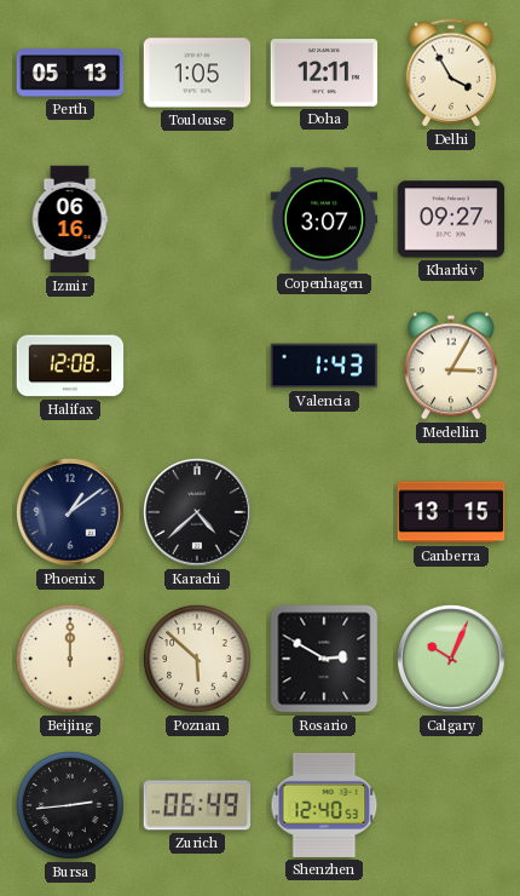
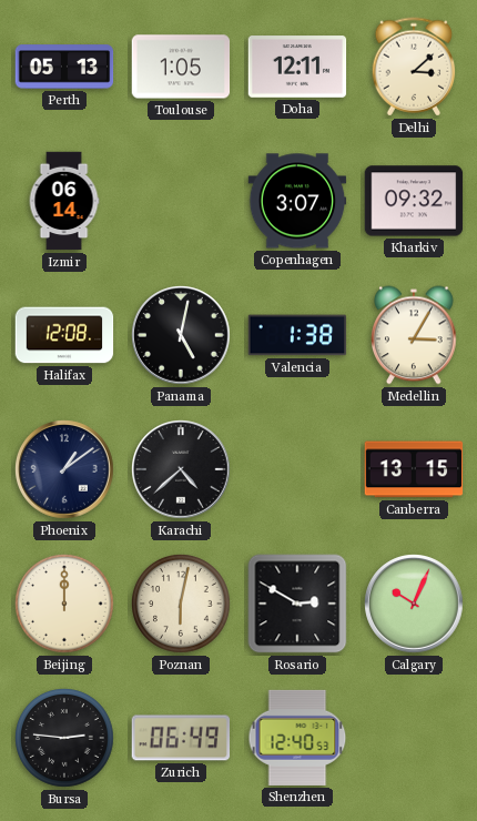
Delhi: 3:55 -> 3:08
Izmir: 06:16 -> 06:14
Kharkiv: 09:27 -> 09:32
Panama: none -> 5:02
Valencia: 1:43 -> 1:38
Poznan: 5:52 -> 6:02
Bursa: 2:44 -> 2:46
